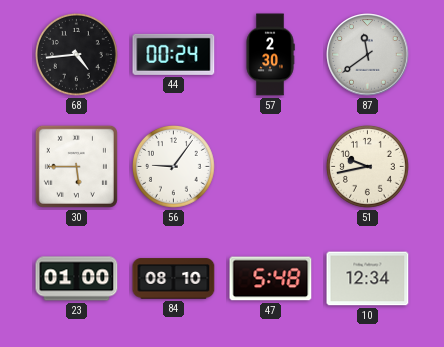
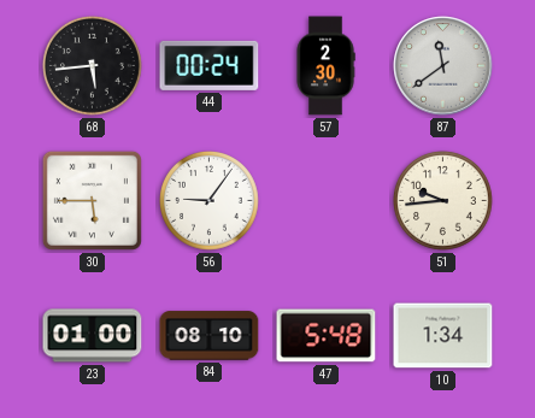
68: 4:44 -> 5:44
51: 9:43 -> 9:44
10: 12:34 -> 1:34
